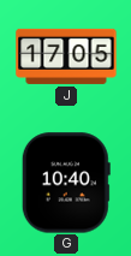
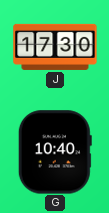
J: 17:05 -> 17:30
